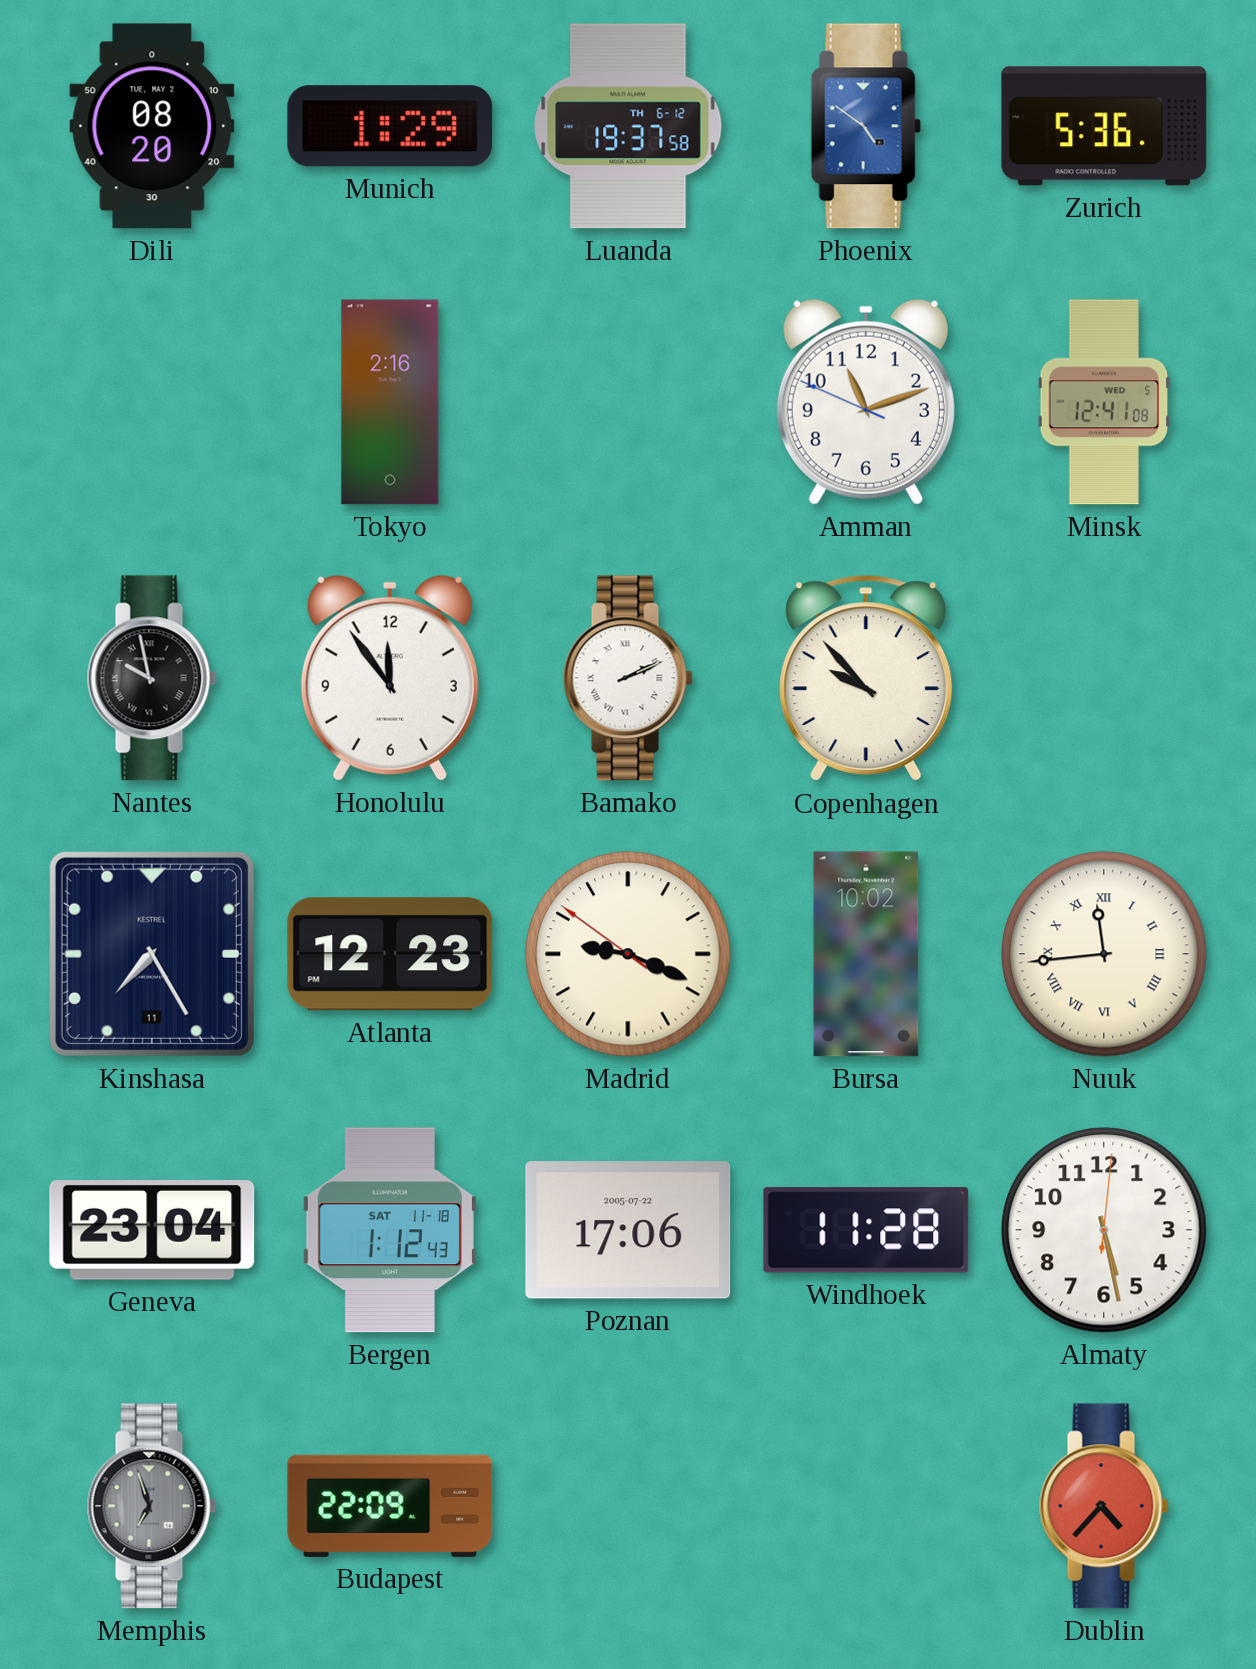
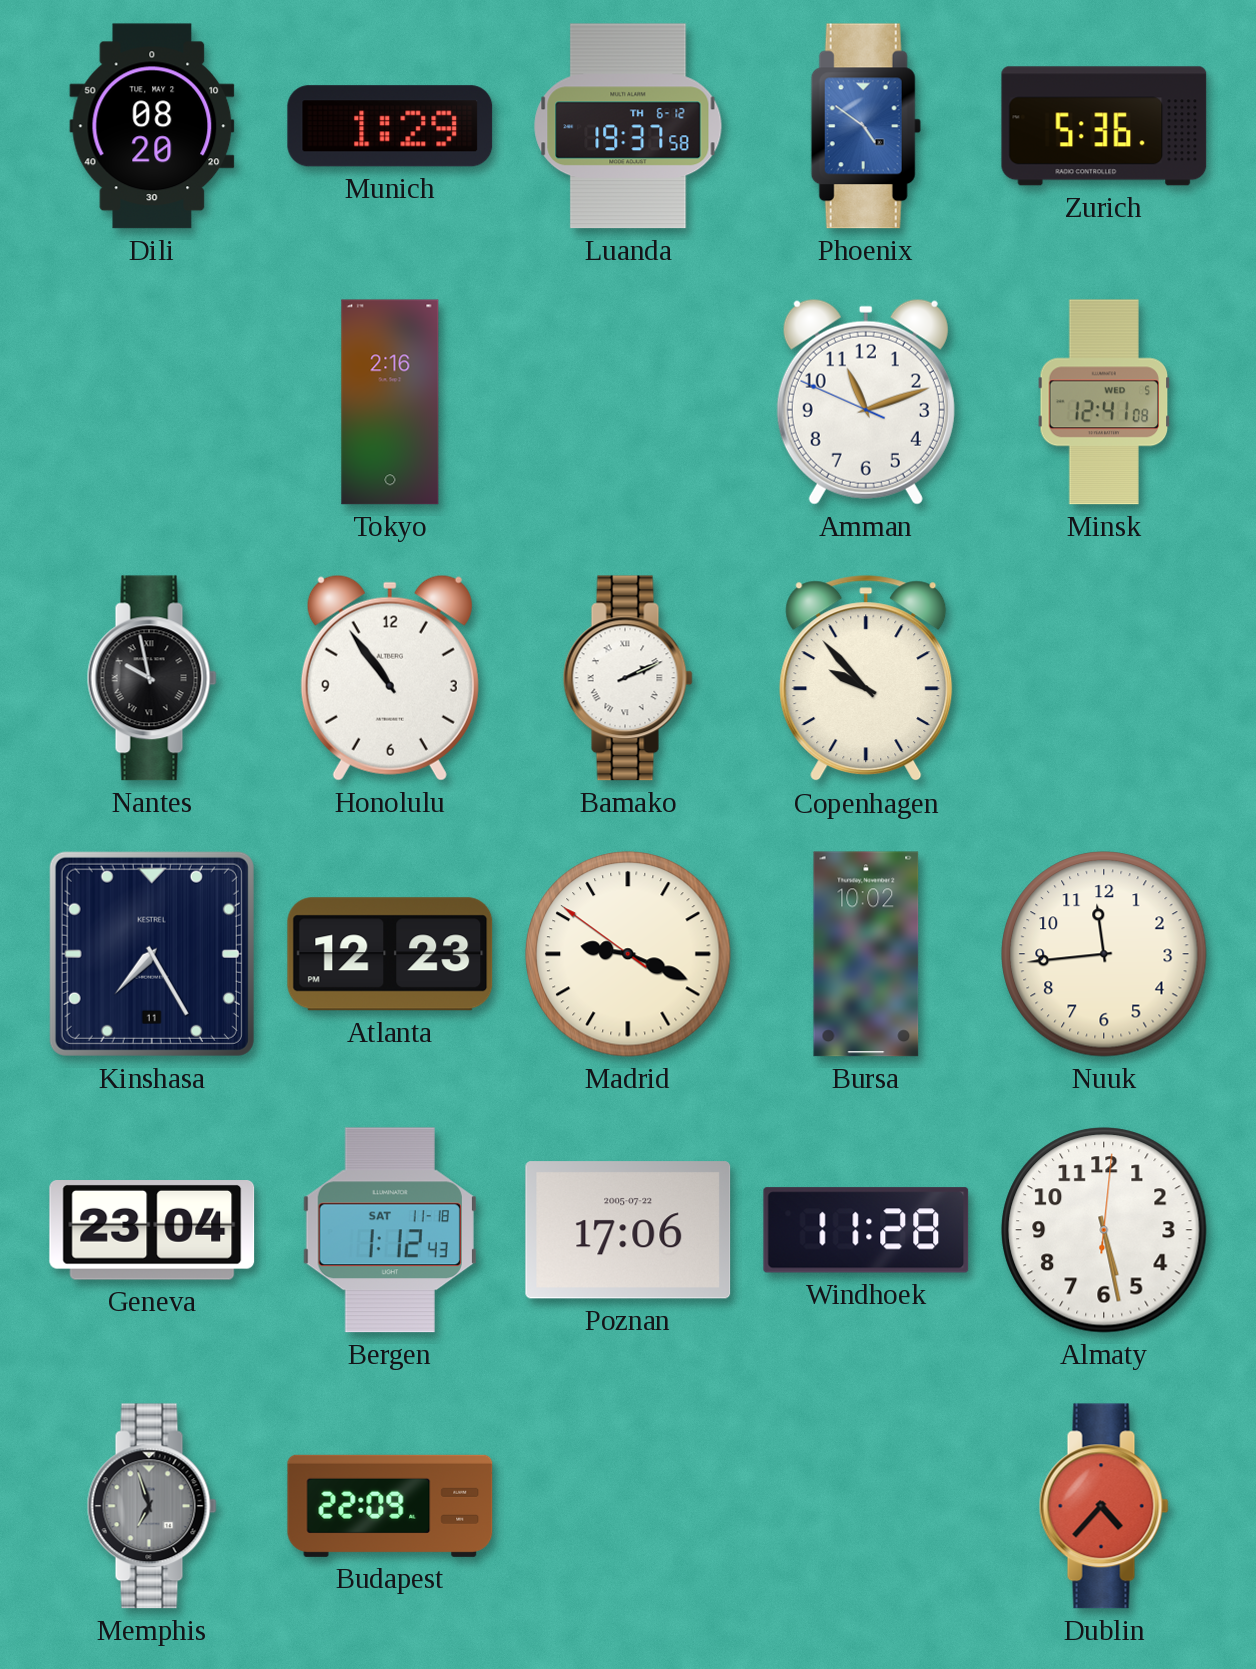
Honolulu: 11:54 -> 10:54
Nuuk numerals: Roman -> Arabic
